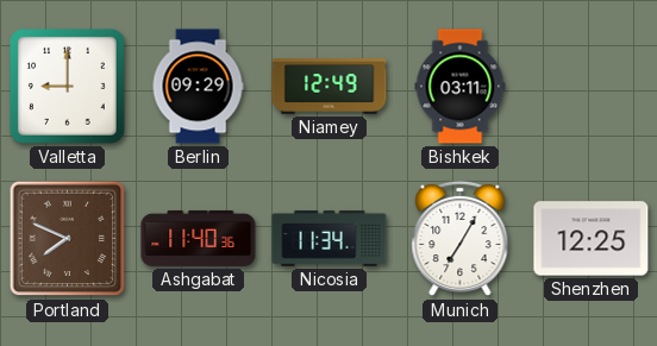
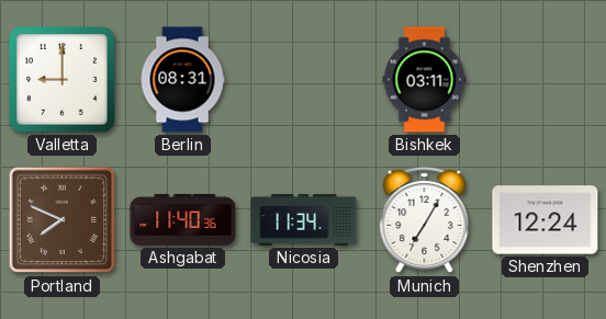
Berlin: 09:29 -> 08:31
Niamey: 12:49 -> none
Shenzhen: 12:25 -> 12:24
